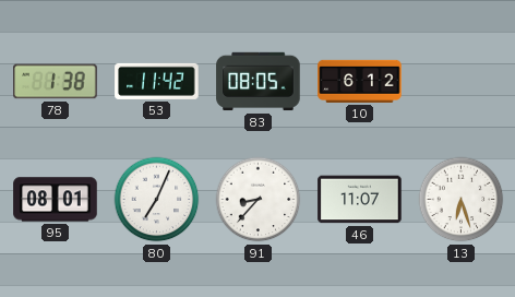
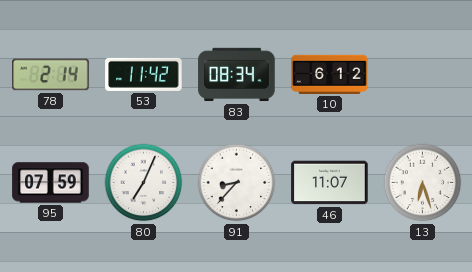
78: 1:38 -> 2:14
83: 08:05 -> 08:34
95: 08:01 -> 07:59
